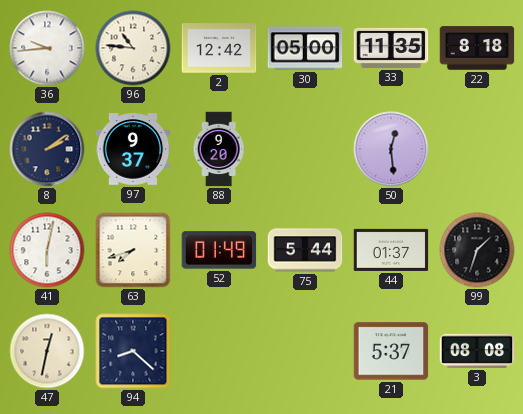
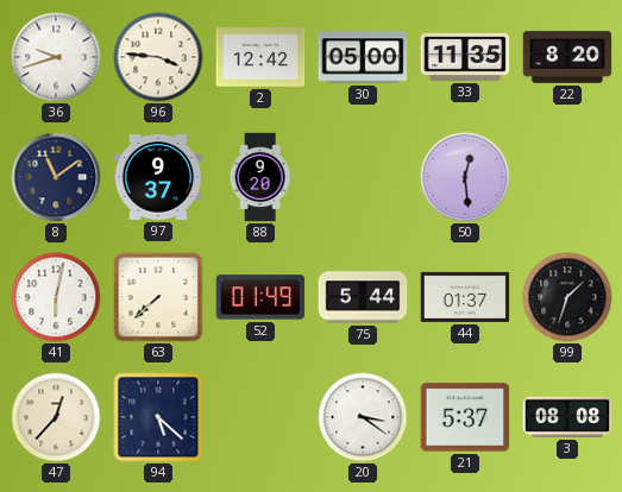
36: 9:44 -> 9:42
96: 10:46 -> 3:46
22: 8:18 -> 8:20
8: 2:09 -> 11:09
63: 7:42 -> 7:38
47: 12:32 -> 12:37
94: 8:22 -> 5:22
20: none -> 3:21
